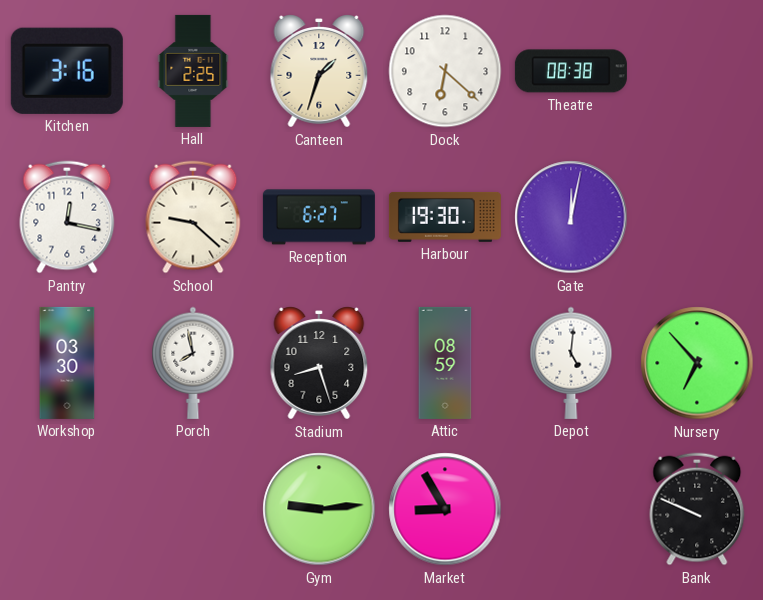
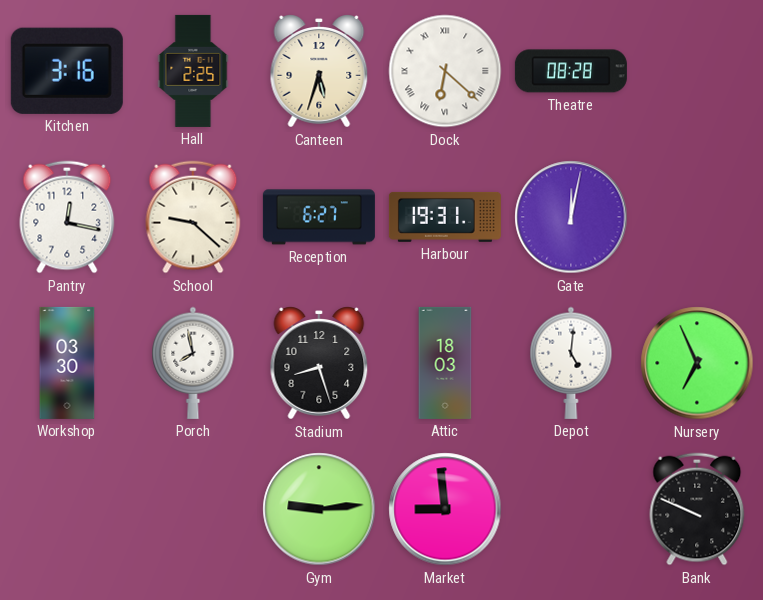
Canteen: 1:33 -> 5:33
Dock numerals: Arabic -> Roman
Theatre: 08:38 -> 08:28
Harbour: 19:30 -> 19:31
Attic: 08:59 -> 18:03
Nursery: 6:53 -> 6:56
Market: 8:55 -> 8:59
